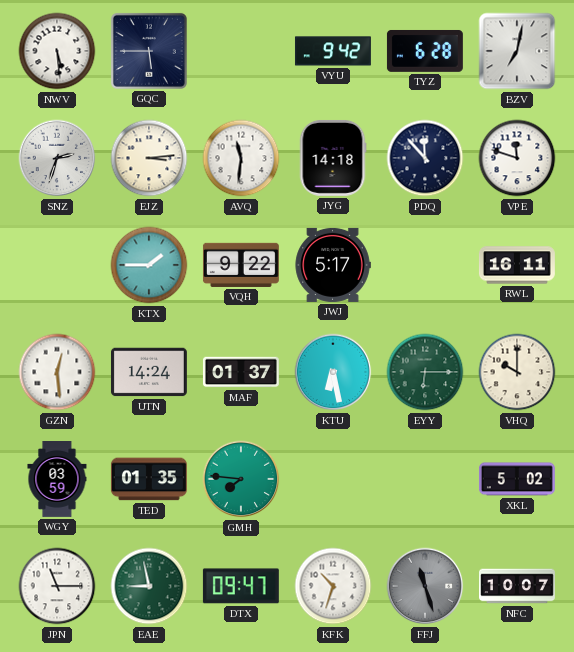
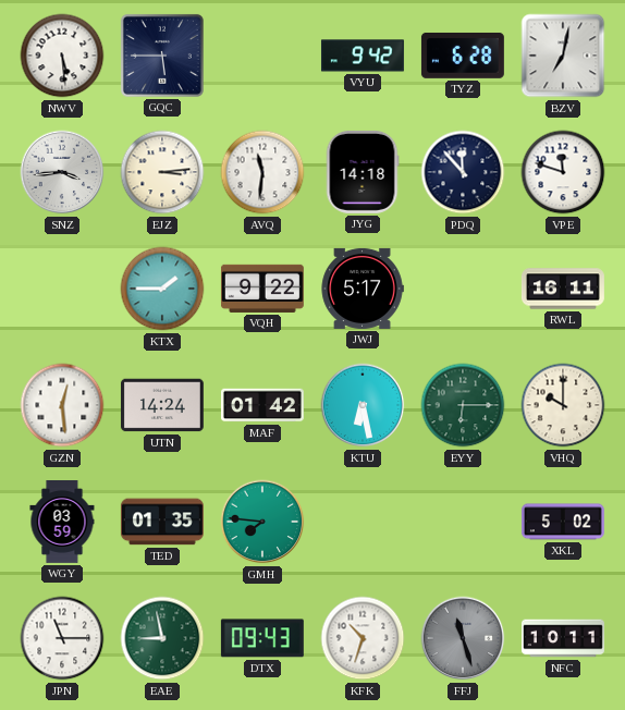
SNZ: 2:33 -> 3:44
MAF: 01:37 -> 01:42
DTX: 09:47 -> 09:43
NFC: 10:07 -> 10:11
